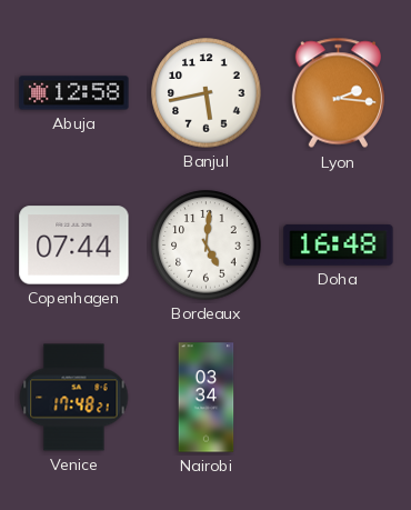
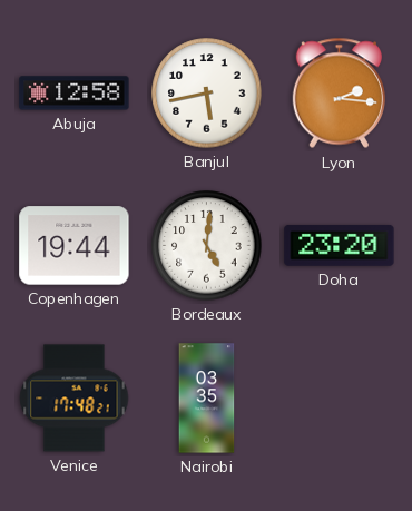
Copenhagen: 07:44 -> 19:44
Doha: 16:48 -> 23:20
Nairobi: 03:34 -> 03:35
